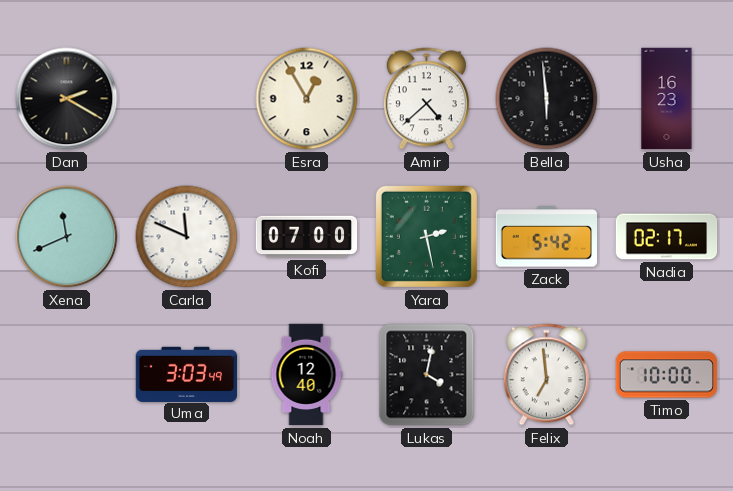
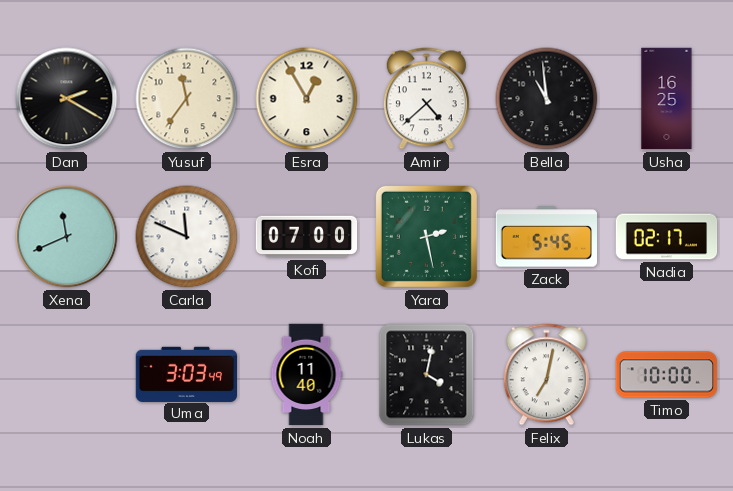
Yusuf: none -> 11:36
Bella: 5:59 -> 10:59
Usha: 16:23 -> 16:25
Zack: 5:42 -> 5:45
Noah: 12:40 -> 11:40
Felix: 6:59 -> 7:02
